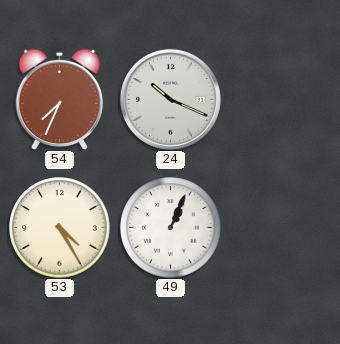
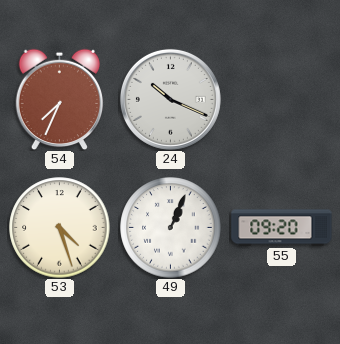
53: 4:25 -> 4:27
55: none -> 09:20
